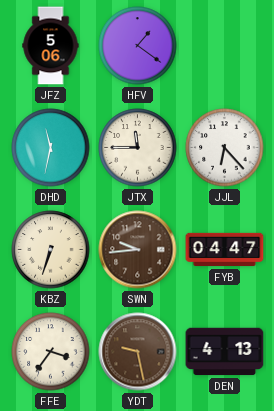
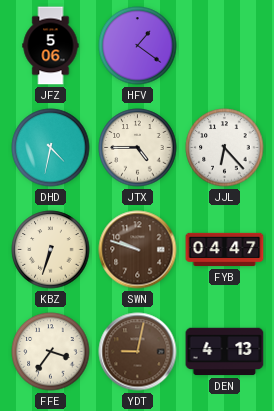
DHD: 11:32 -> 4:32
JTX: 11:45 -> 4:45
SWN: 9:44 -> 9:48
YDT: 9:28 -> 9:02
